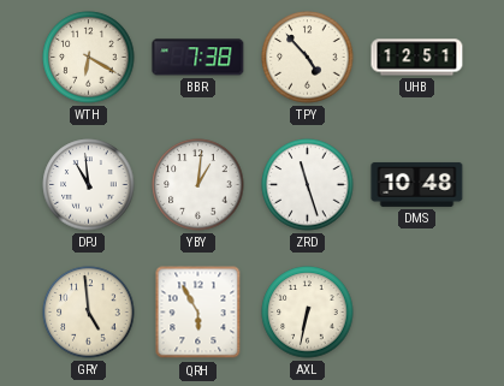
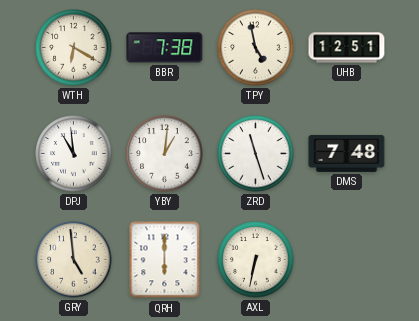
TPY: 4:53 -> 4:58
DMS: 10:48 -> 7:48
QRH: 5:55 -> 6:00
